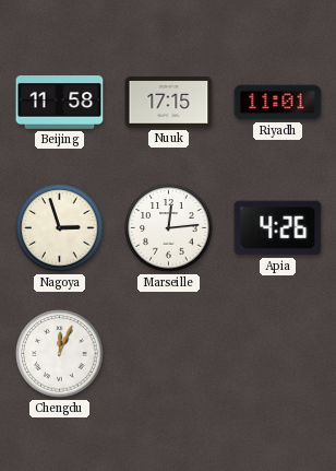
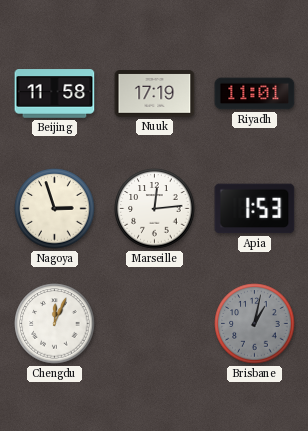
Nuuk: 17:15 -> 17:19
Apia: 4:26 -> 1:53
Brisbane: none -> 1:02
